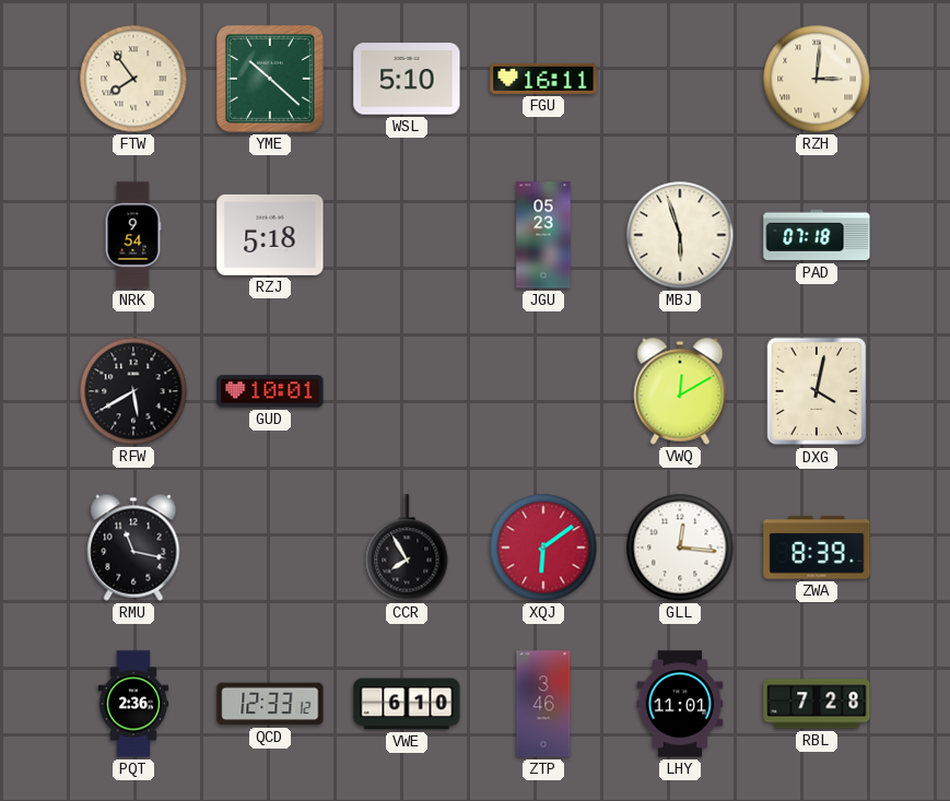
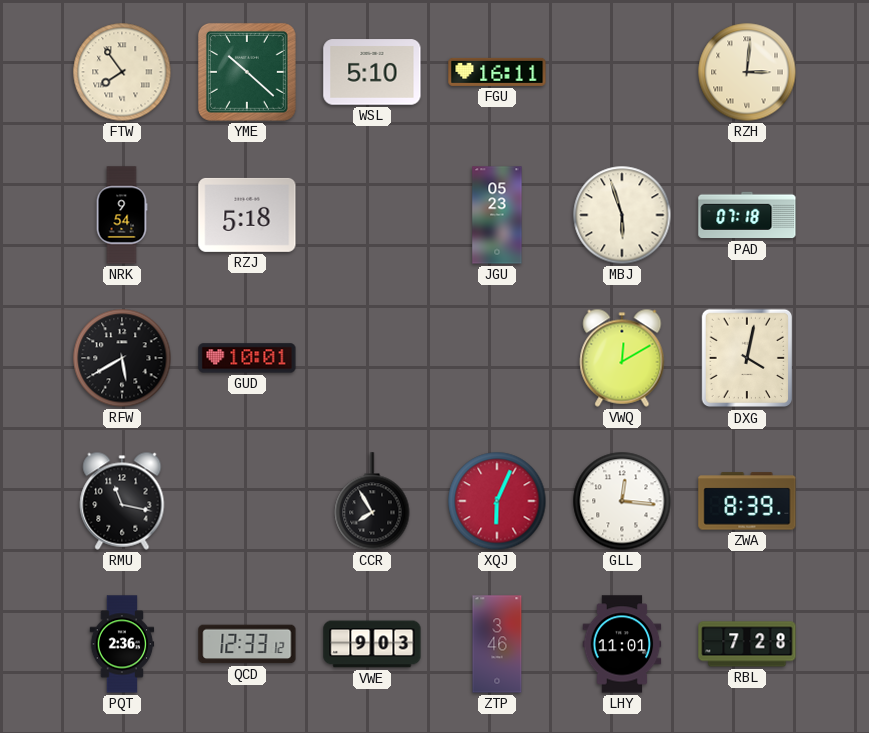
XQJ: 6:09 -> 6:04
VWE: 6:10 -> 9:03
